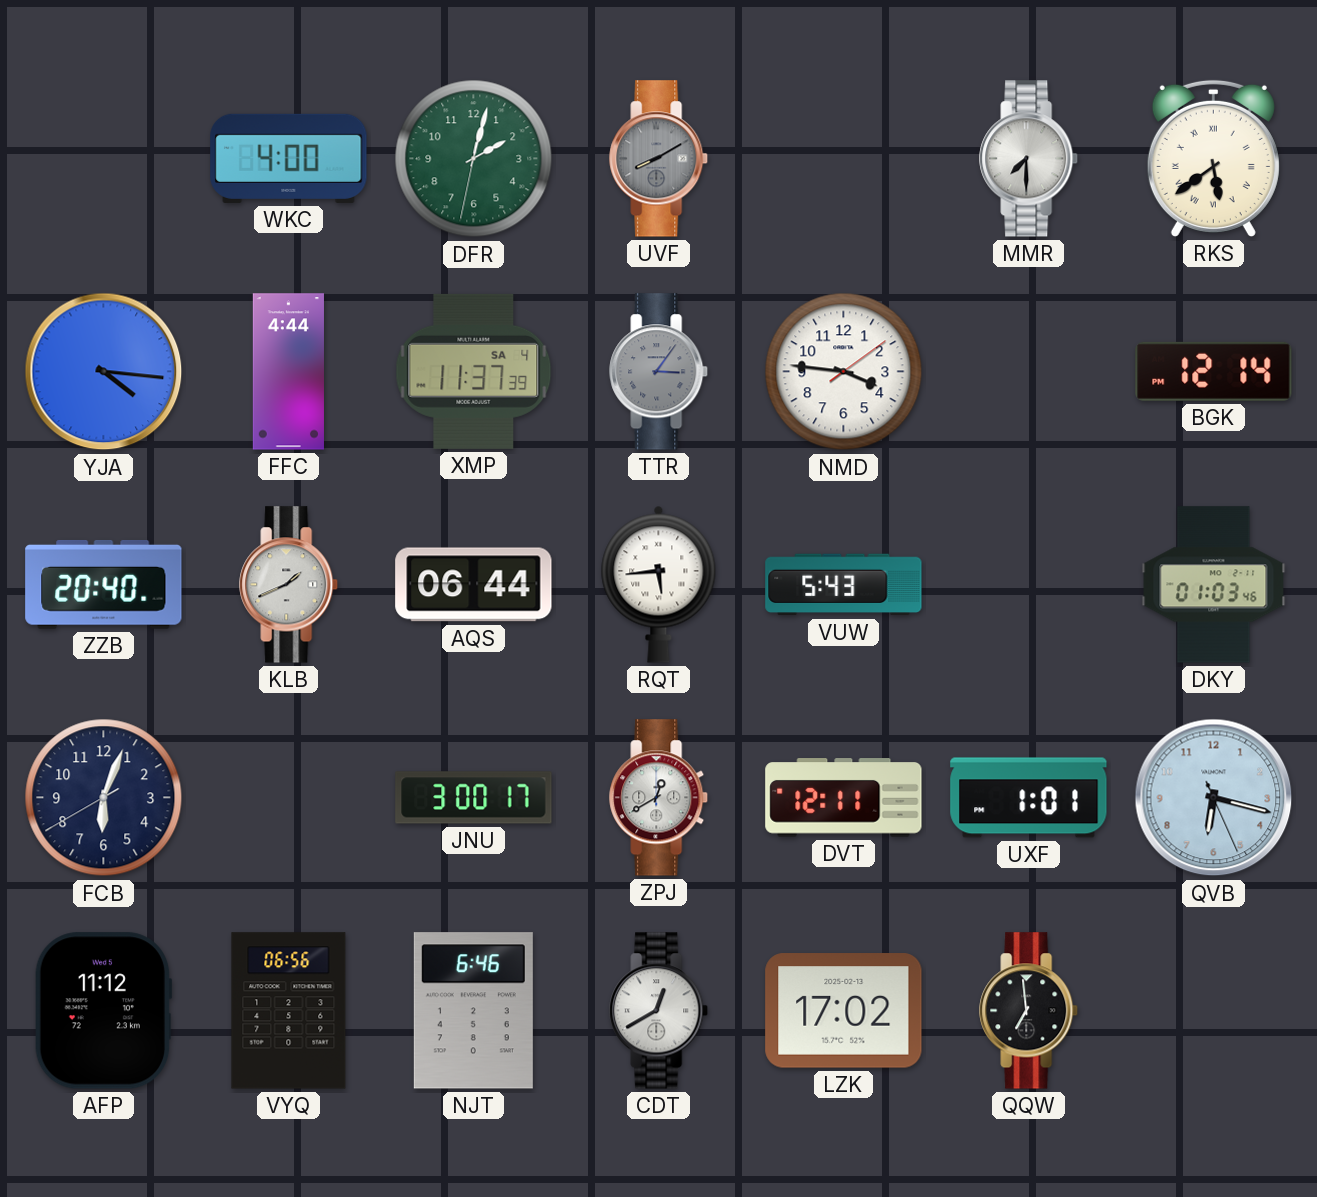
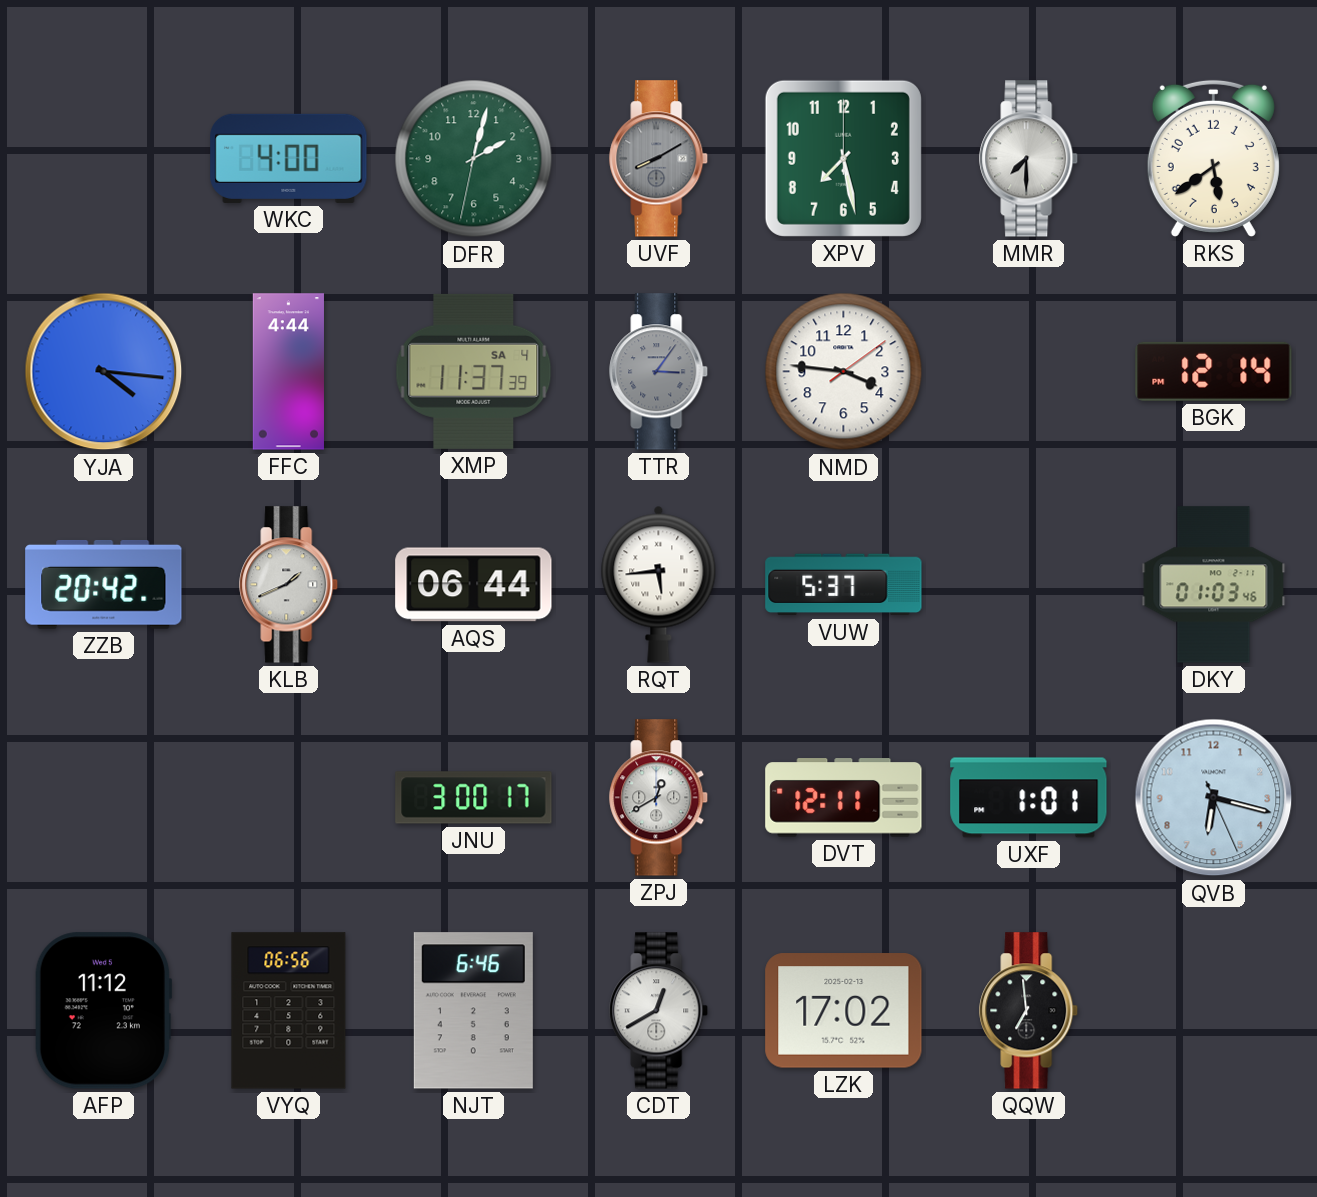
XPV: none -> 7:28
RKS numerals: Roman -> Arabic
ZZB: 20:40 -> 20:42
VUW: 5:43 -> 5:37
FCB: 6:03 -> none
